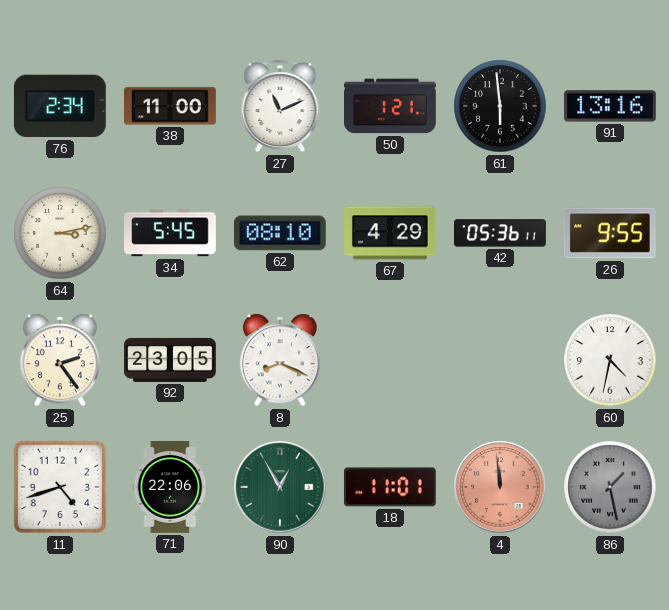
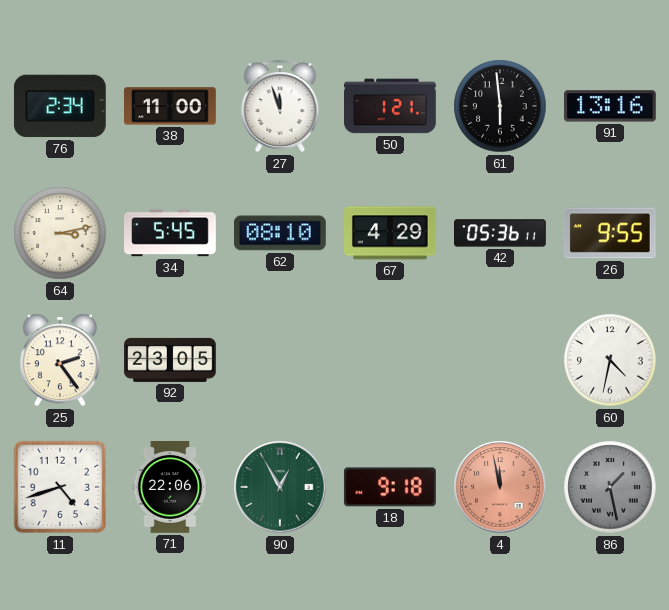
27: 11:11 -> 11:57
8: 8:19 -> none
18: 11:01 -> 9:18
4: 11:59 -> 11:58
